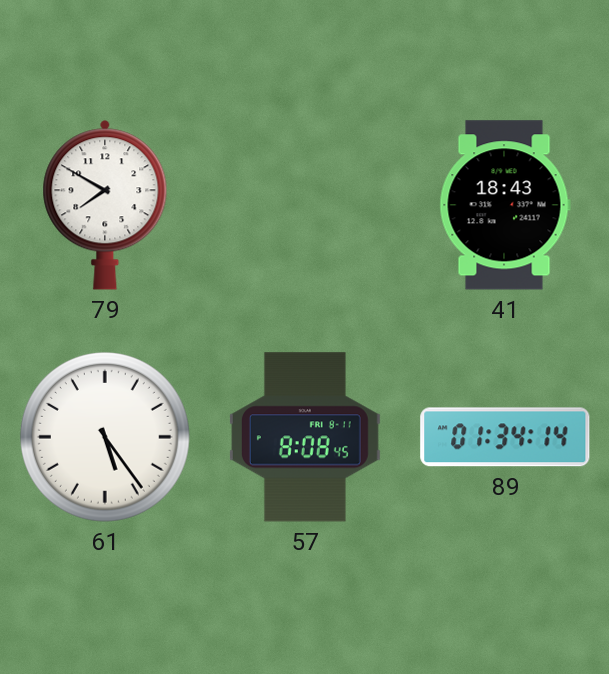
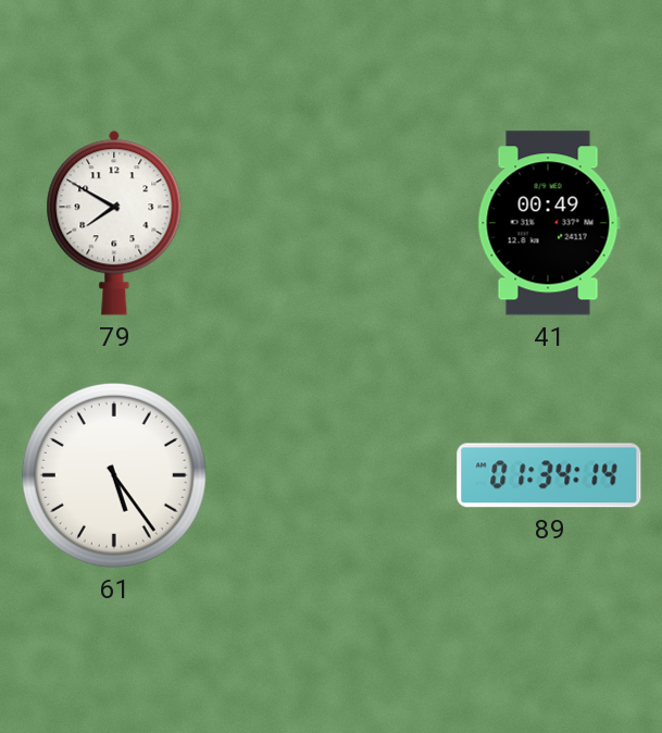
41: 18:43 -> 00:49
57: 8:08 -> none
